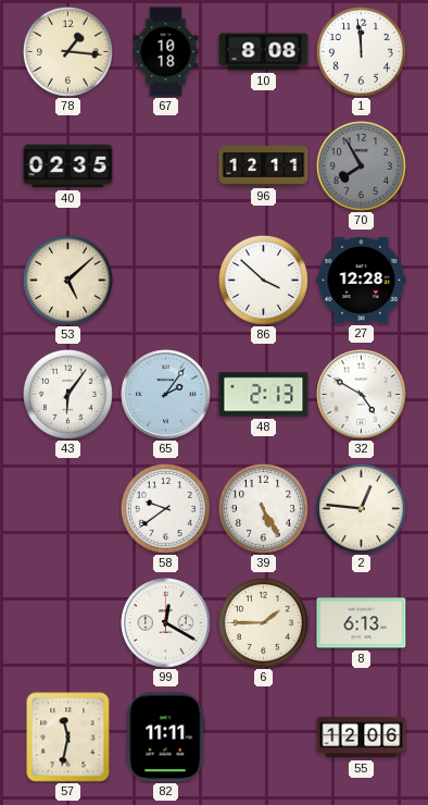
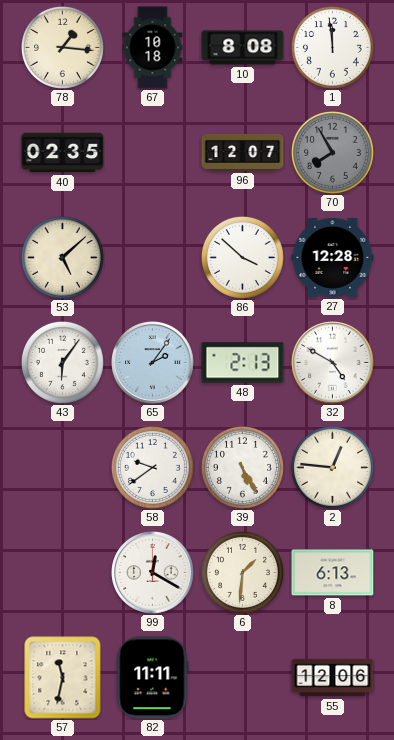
96: 12:11 -> 12:07
6: 1:45 -> 1:31
